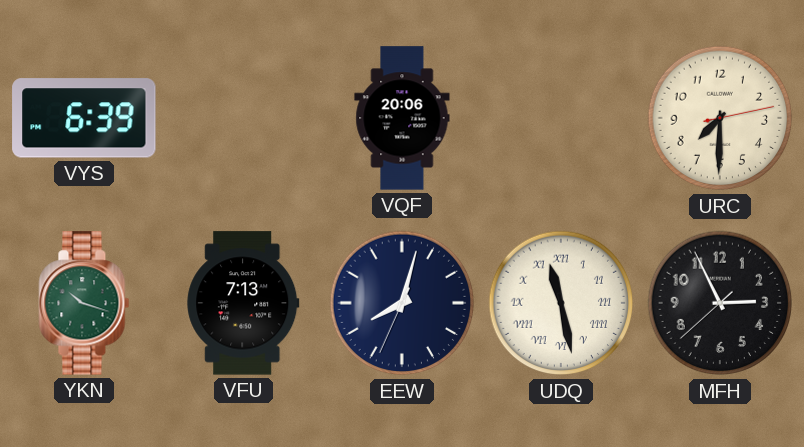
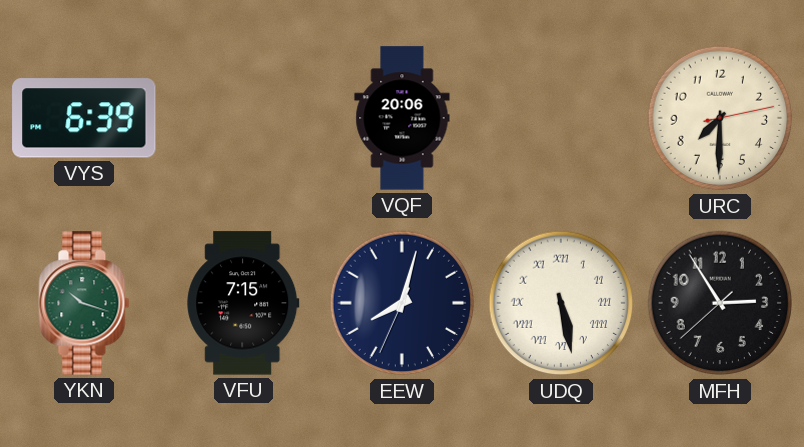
VFU: 7:13 -> 7:15
UDQ: 11:28 -> 5:28
MFH: 2:55 -> 2:54
